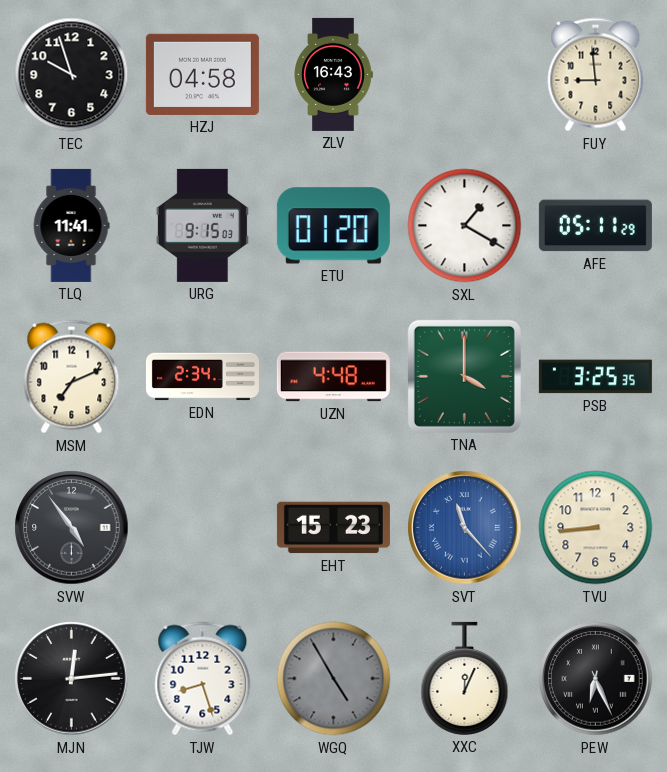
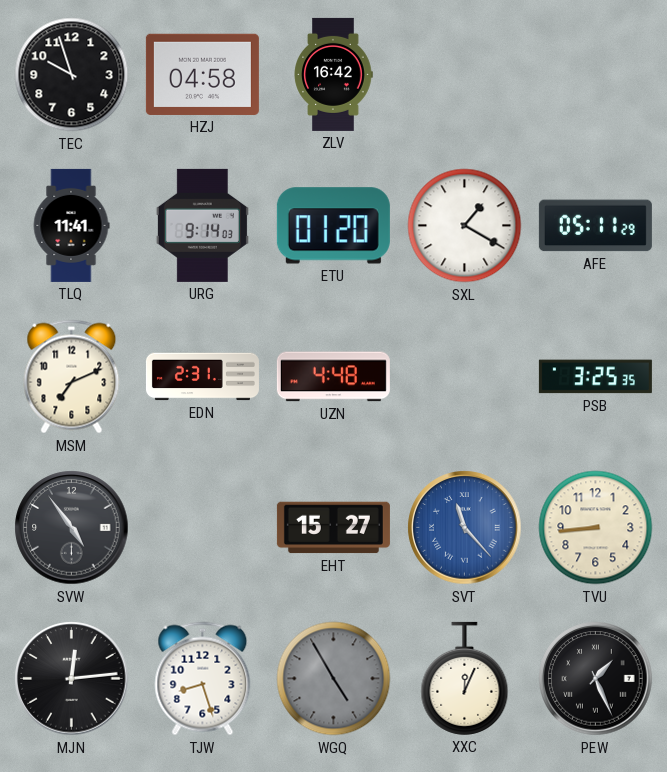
ZLV: 16:43 -> 16:42
FUY: 8:59 -> none
URG: 9:15 -> 9:14
EDN: 2:34 -> 2:31
TNA: 4:00 -> none
EHT: 15:23 -> 15:27
PEW: 6:26 -> 1:26
